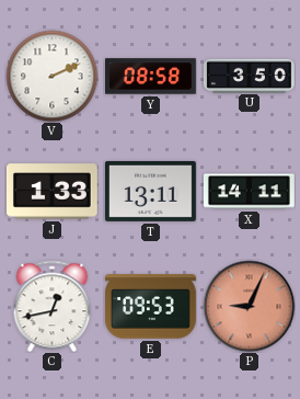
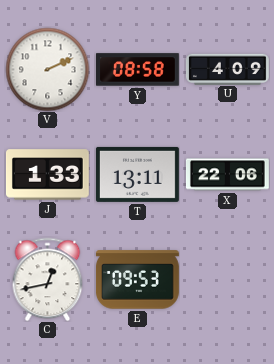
U: 3:50 -> 4:09
X: 14:11 -> 22:06
P: 9:04 -> none
